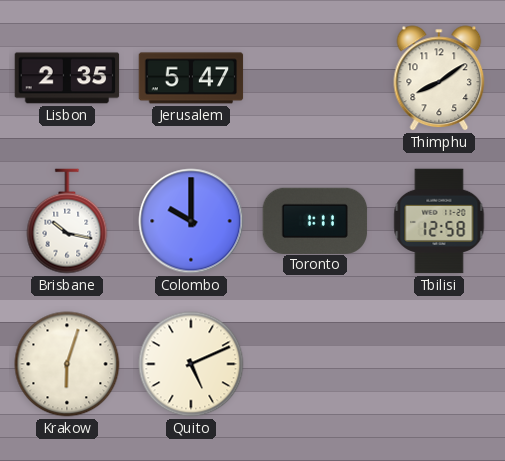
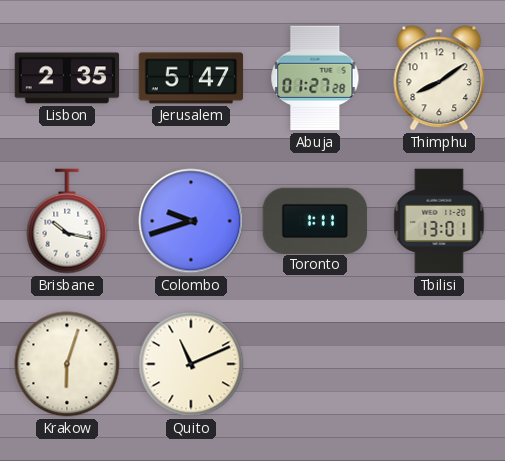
Abuja: none -> 01:27
Colombo: 10:00 -> 9:42
Tbilisi: 12:58 -> 13:01
Quito: 5:11 -> 11:11
